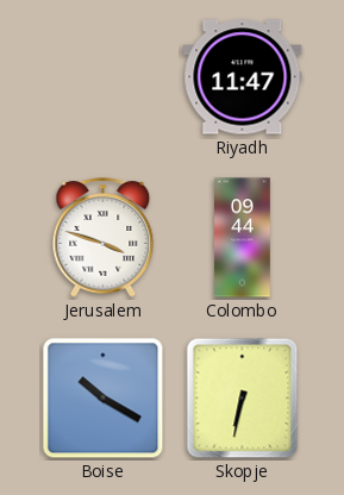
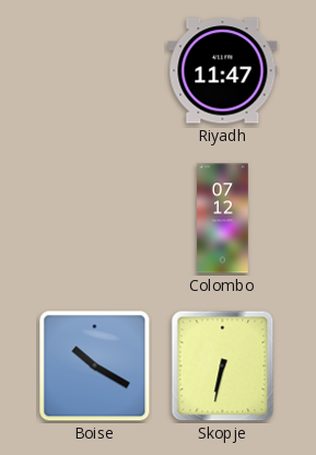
Jerusalem: 3:48 -> none
Colombo: 09:44 -> 07:12
